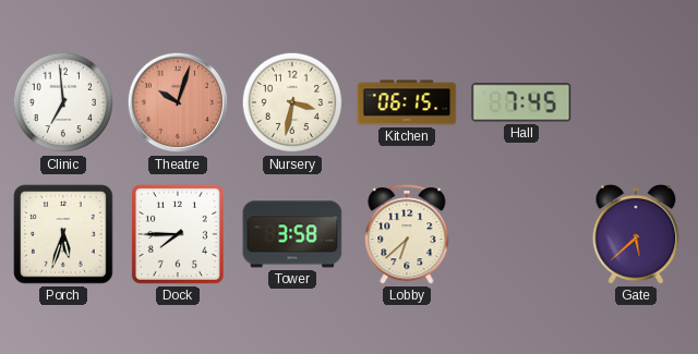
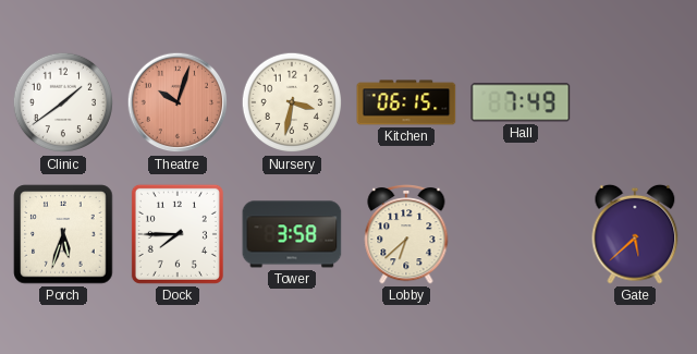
Clinic: 6:59 -> 1:39
Hall: 7:45 -> 7:49
